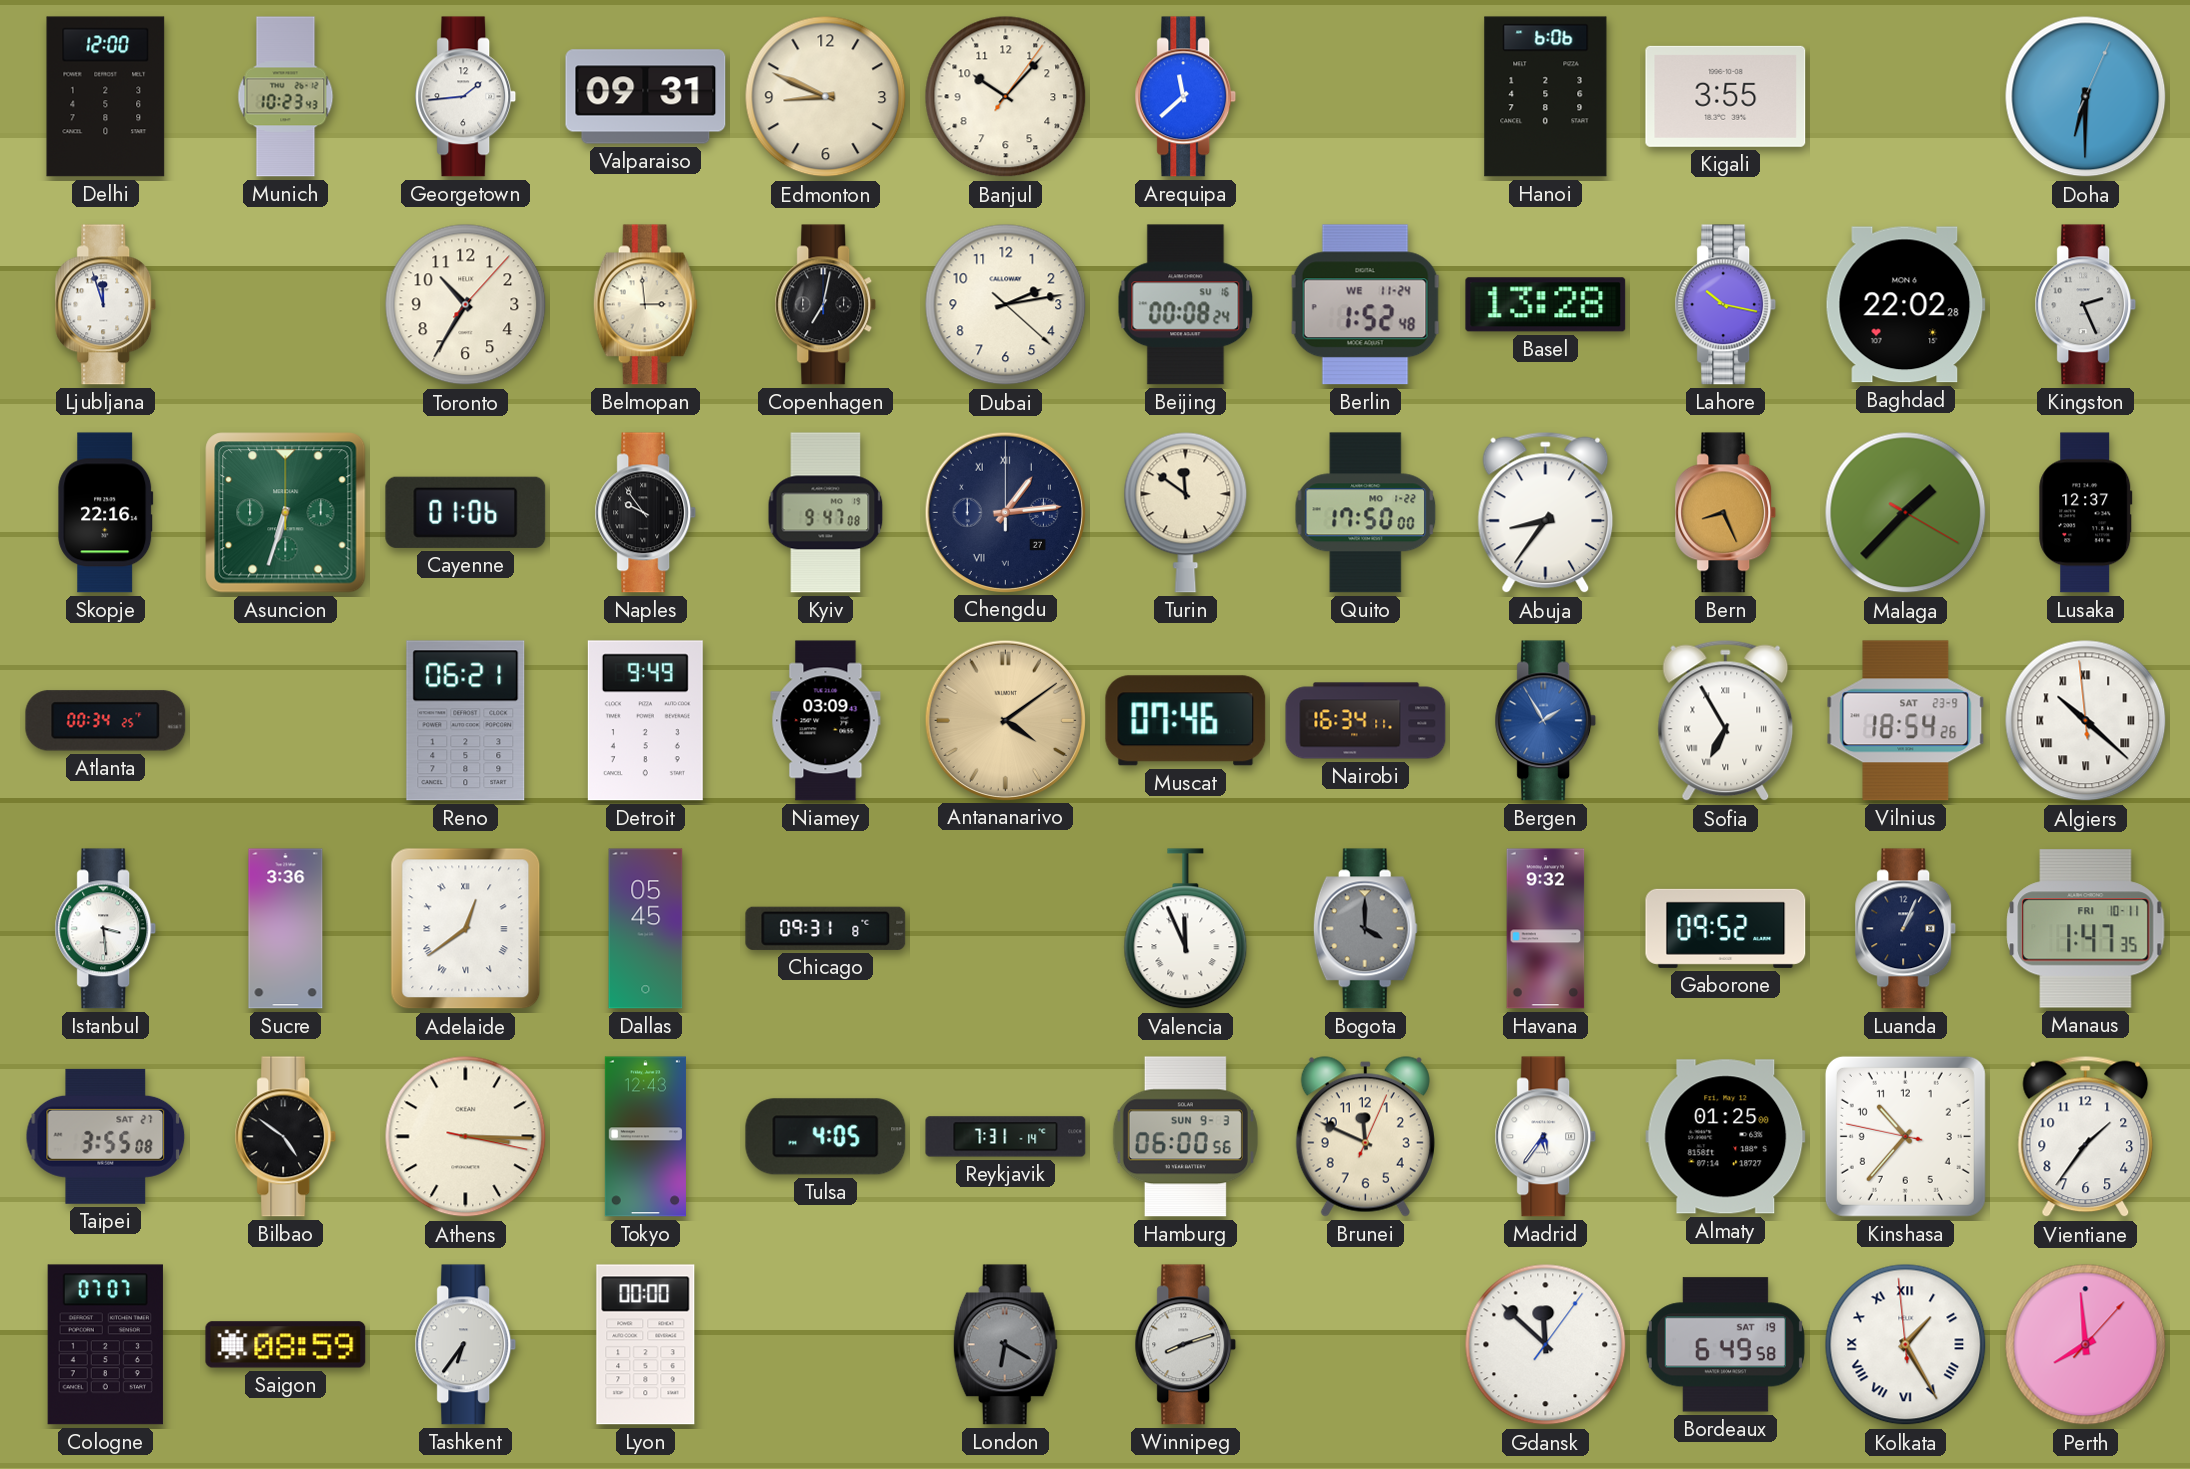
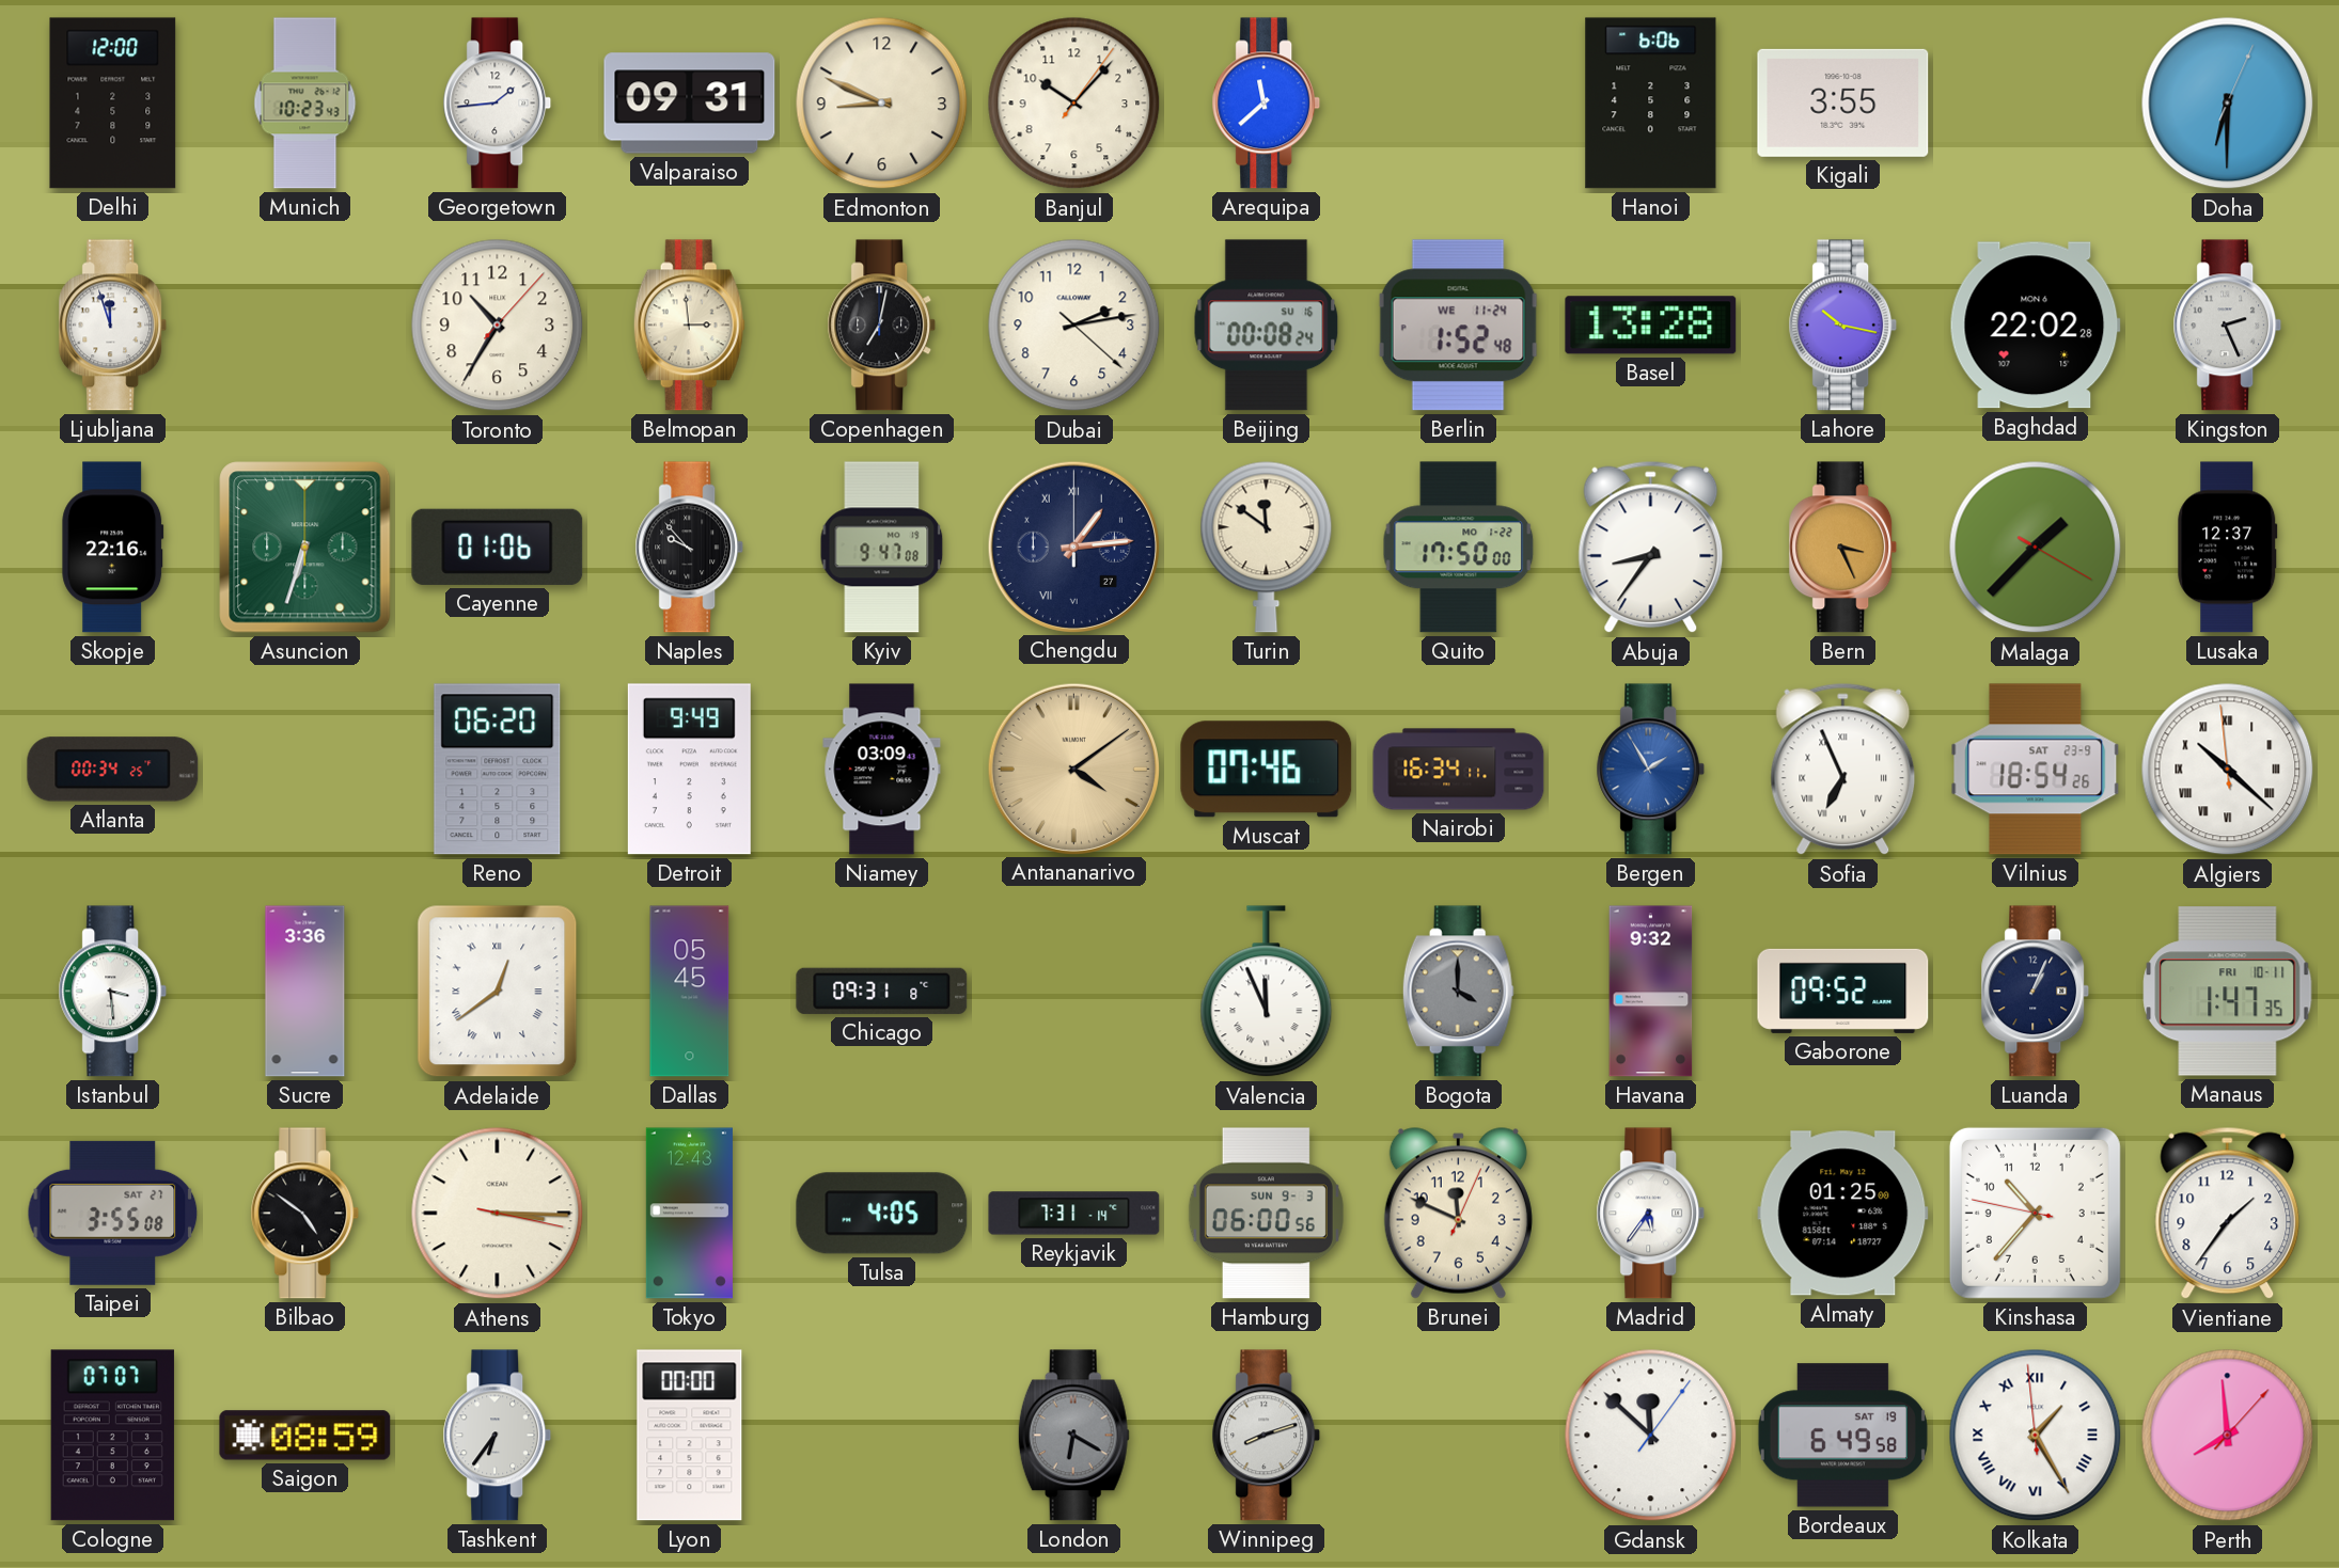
Naples: 9:54 -> 9:53
Bern: 8:26 -> 3:26
Reno: 06:21 -> 06:20
Sofia: 6:55 -> 6:56
